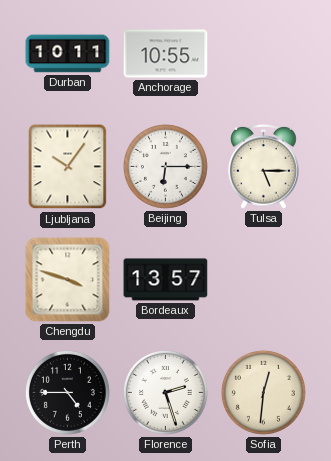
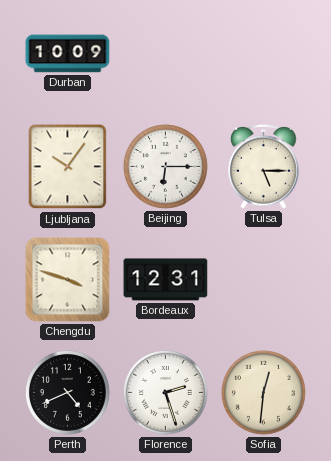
Durban: 10:11 -> 10:09
Anchorage: 10:55 -> none
Bordeaux: 13:57 -> 12:31
Perth: 4:45 -> 4:41
